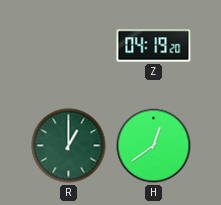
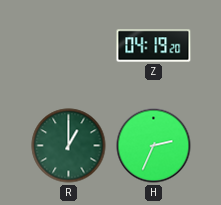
H: 12:39 -> 2:34
